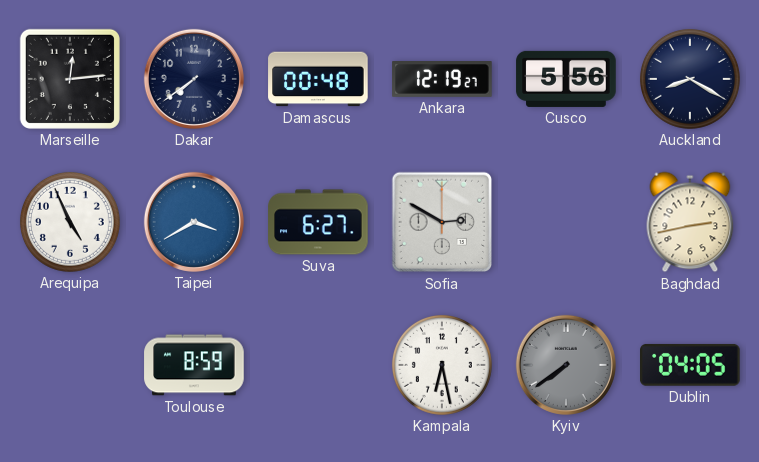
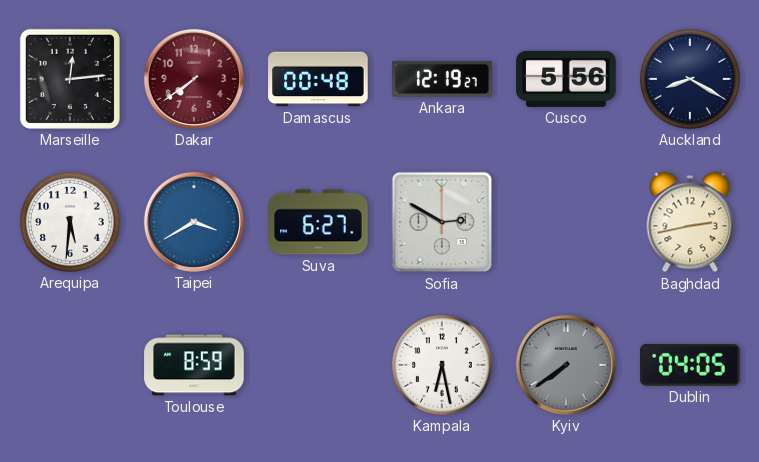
Dakar dial: navy -> burgundy
Arequipa: 4:56 -> 5:31
